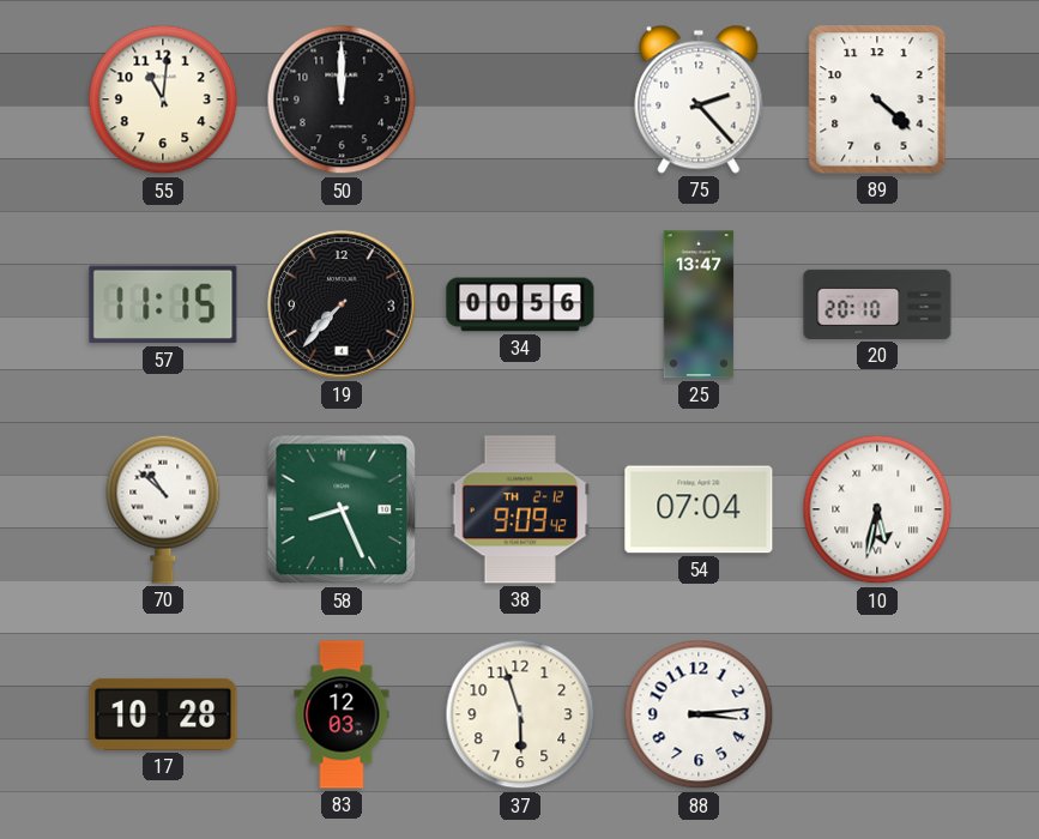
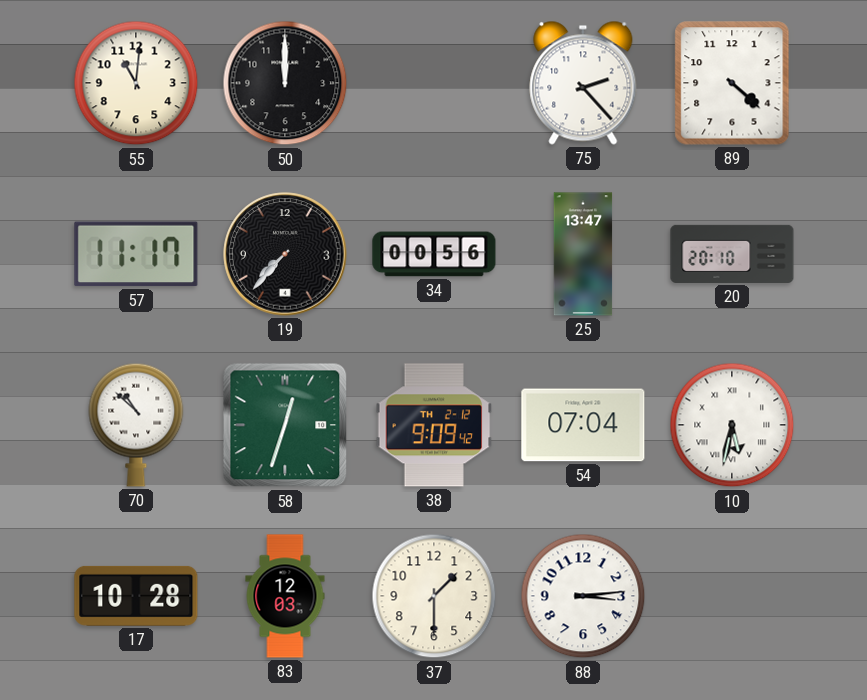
57: 11:15 -> 11:17
58: 8:26 -> 12:33
37: 5:57 -> 1:30
